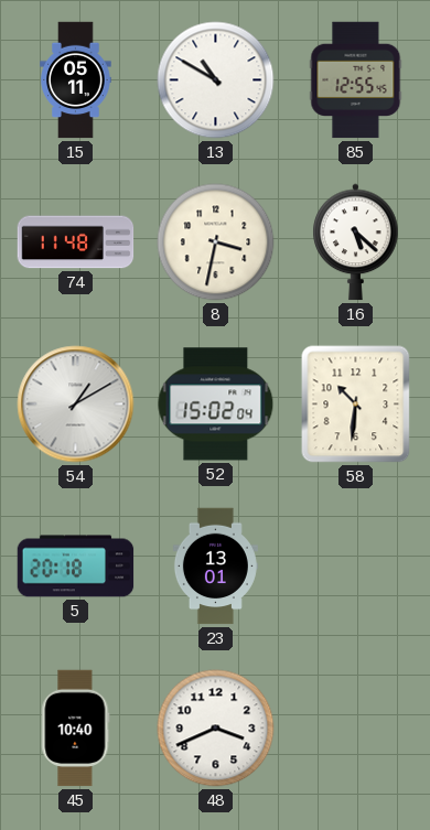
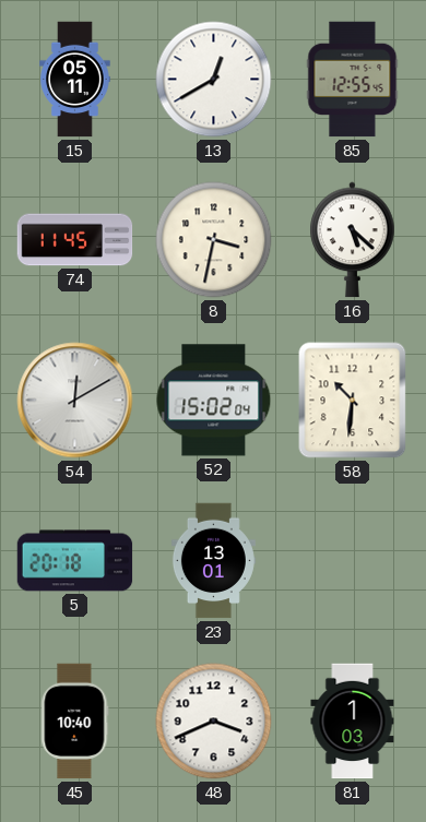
13: 10:50 -> 12:40
74: 11:48 -> 11:45
54: 1:10 -> 12:10
81: none -> 1:03
